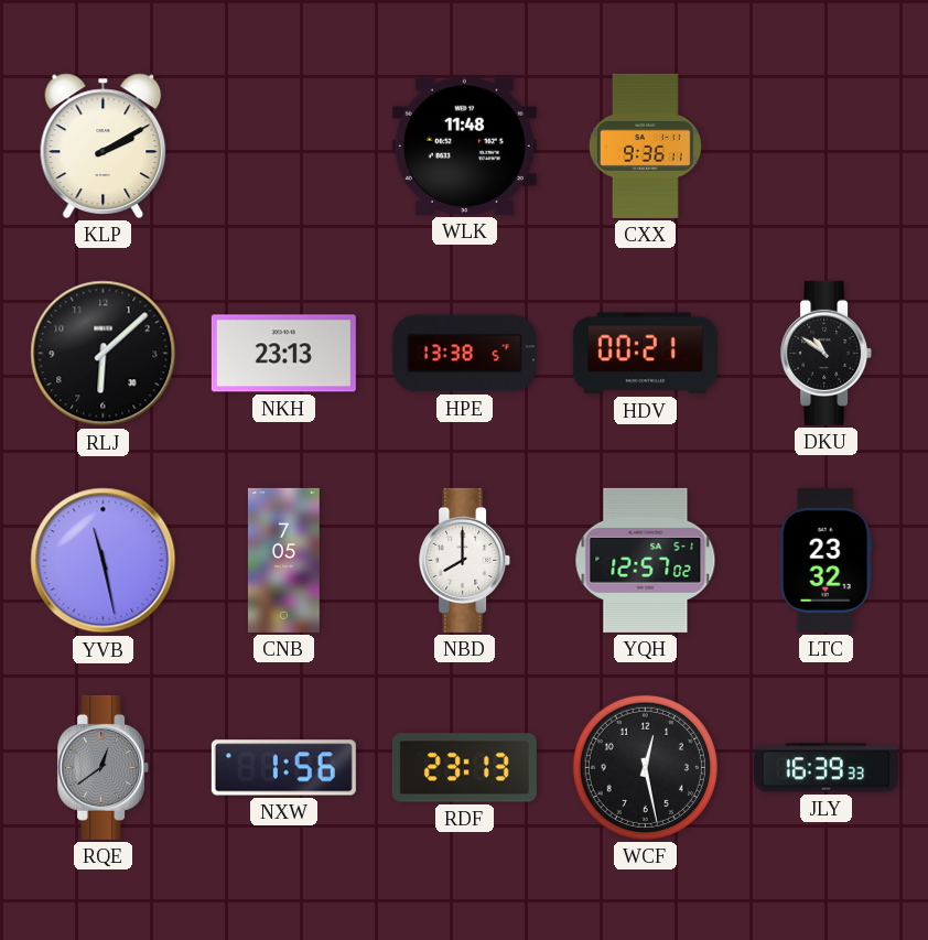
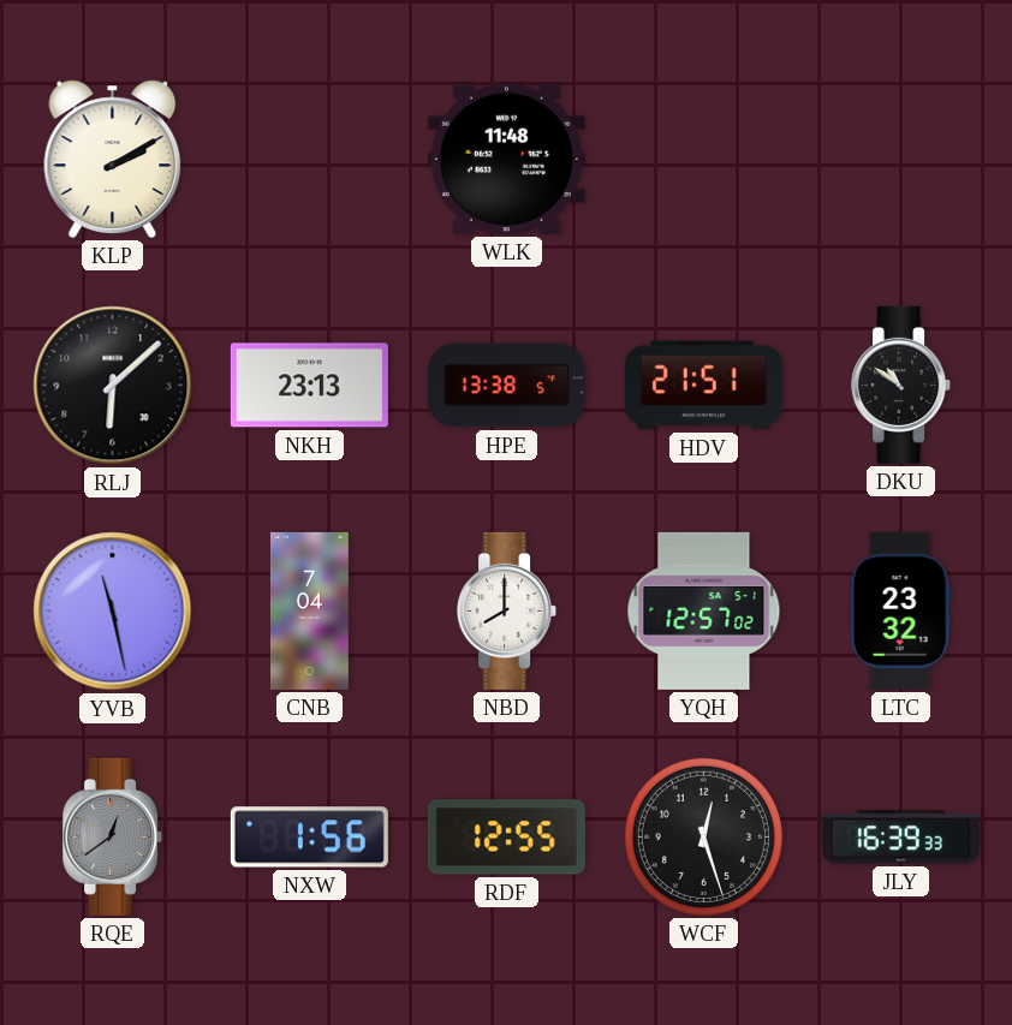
CXX: 9:36 -> none
HDV: 00:21 -> 21:51
CNB: 7:05 -> 7:04
RDF: 23:13 -> 12:55
WCF: 12:28 -> 12:27
